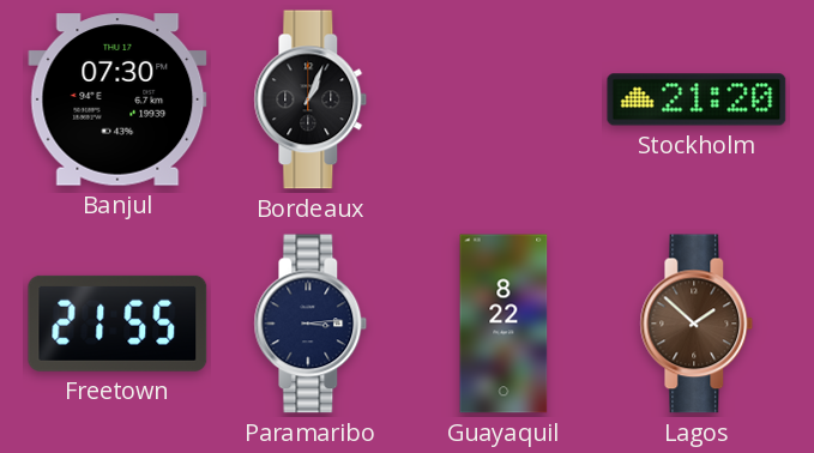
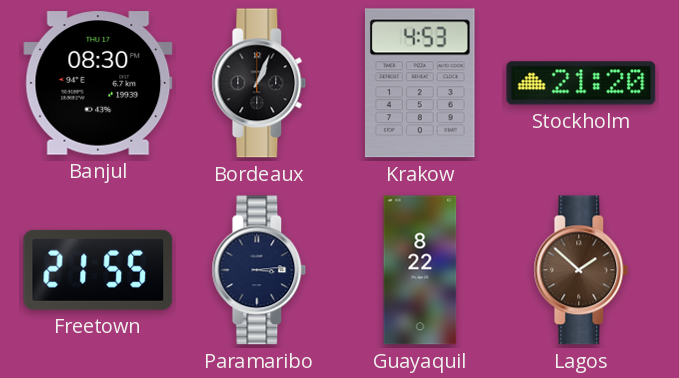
Banjul: 07:30 -> 08:30
Krakow: none -> 4:53
